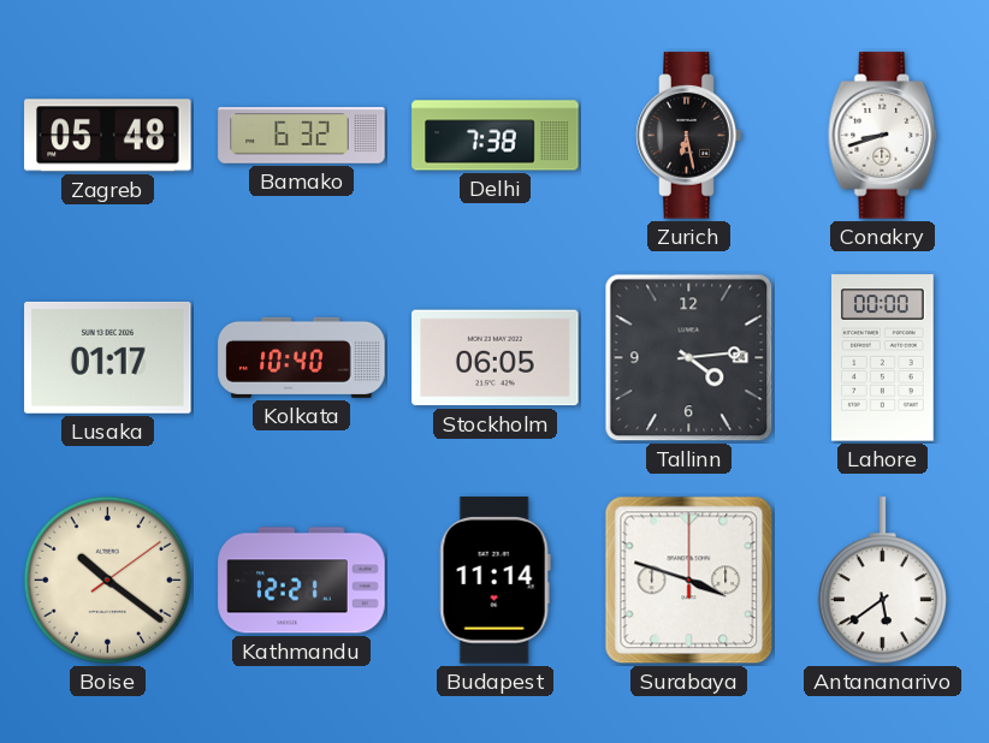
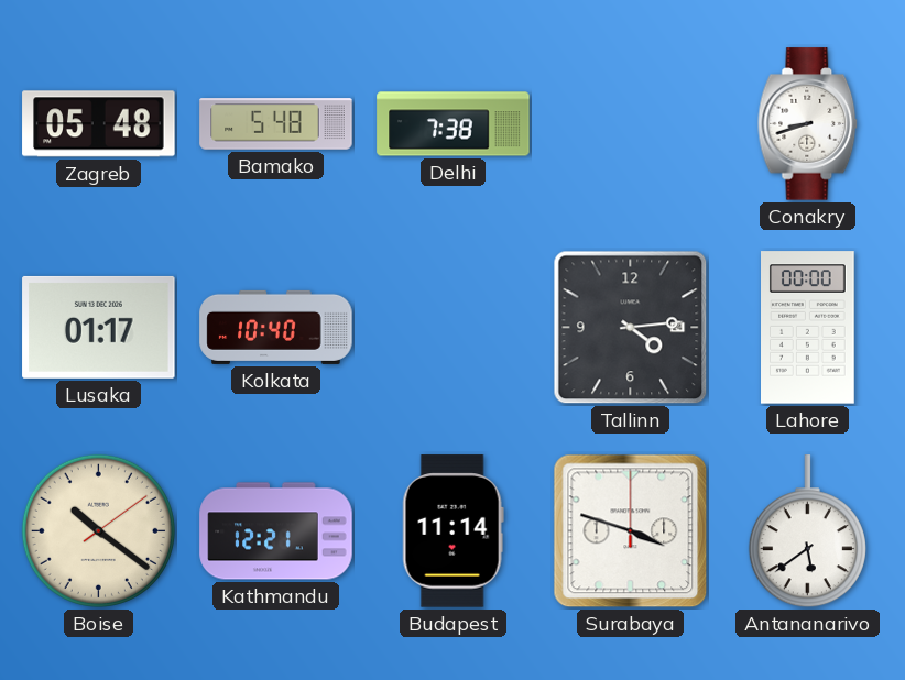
Bamako: 6:32 -> 5:48
Zurich: 6:28 -> none
Stockholm: 06:05 -> none
